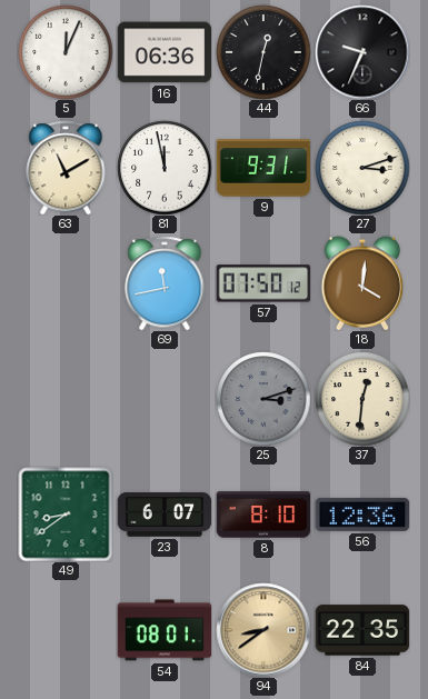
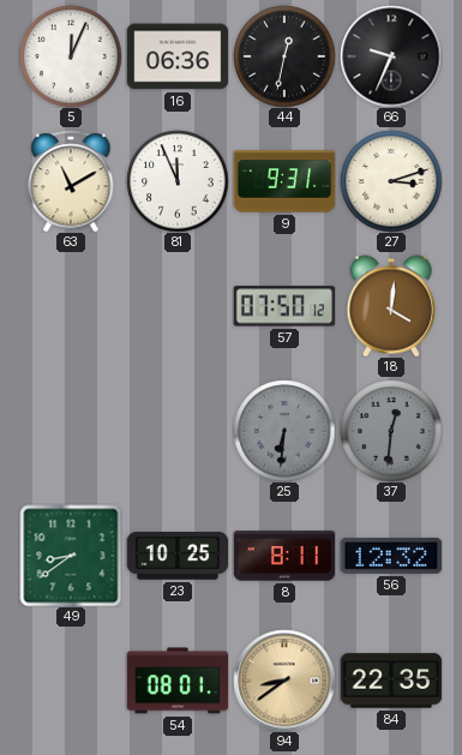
81: 11:58 -> 11:56
69: 11:43 -> none
25: 3:12 -> 6:31
37 dial: cream -> grey
23: 6:07 -> 10:25
8: 8:10 -> 8:11
56: 12:36 -> 12:32
